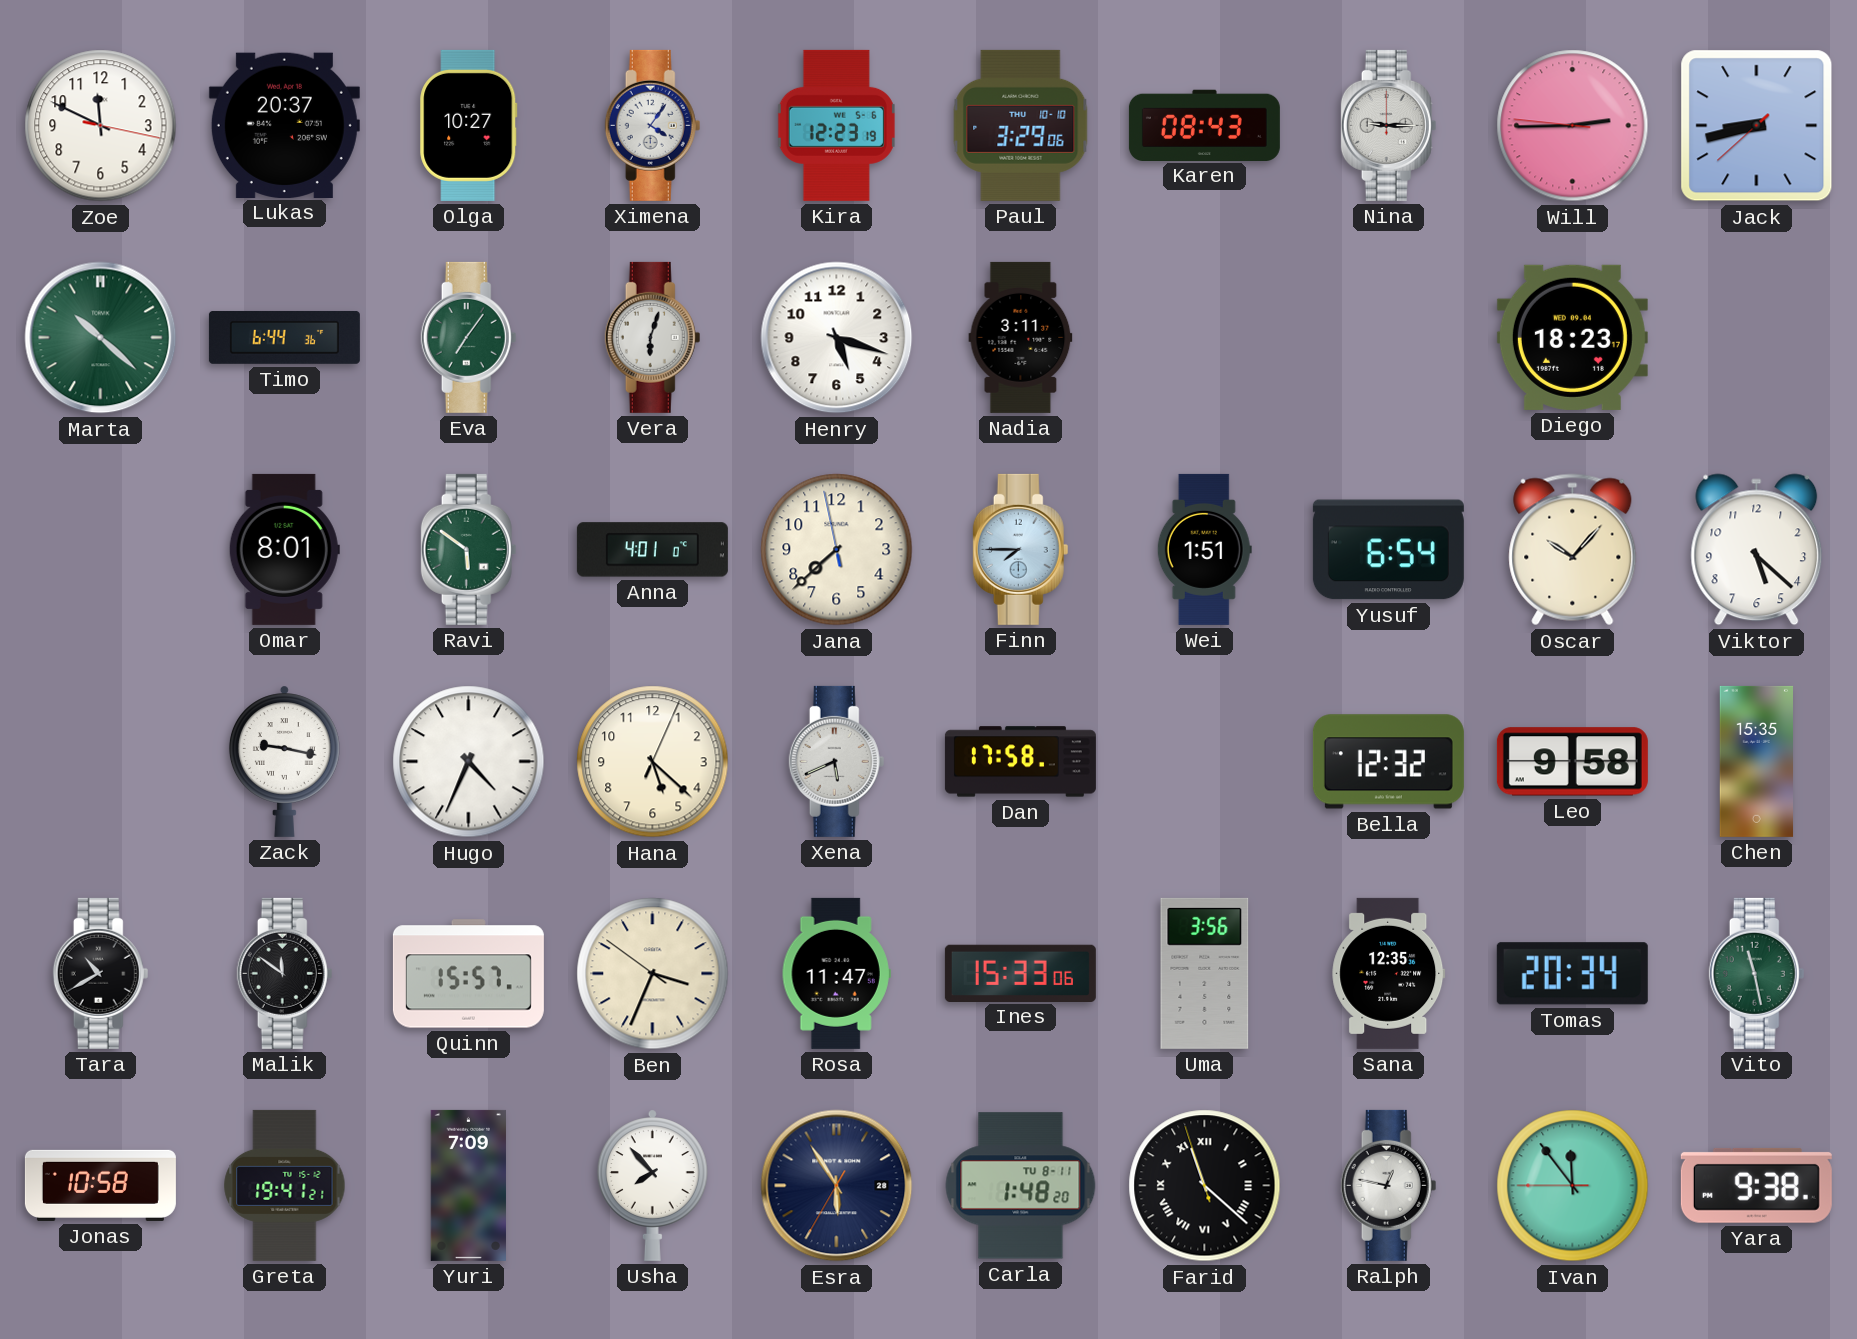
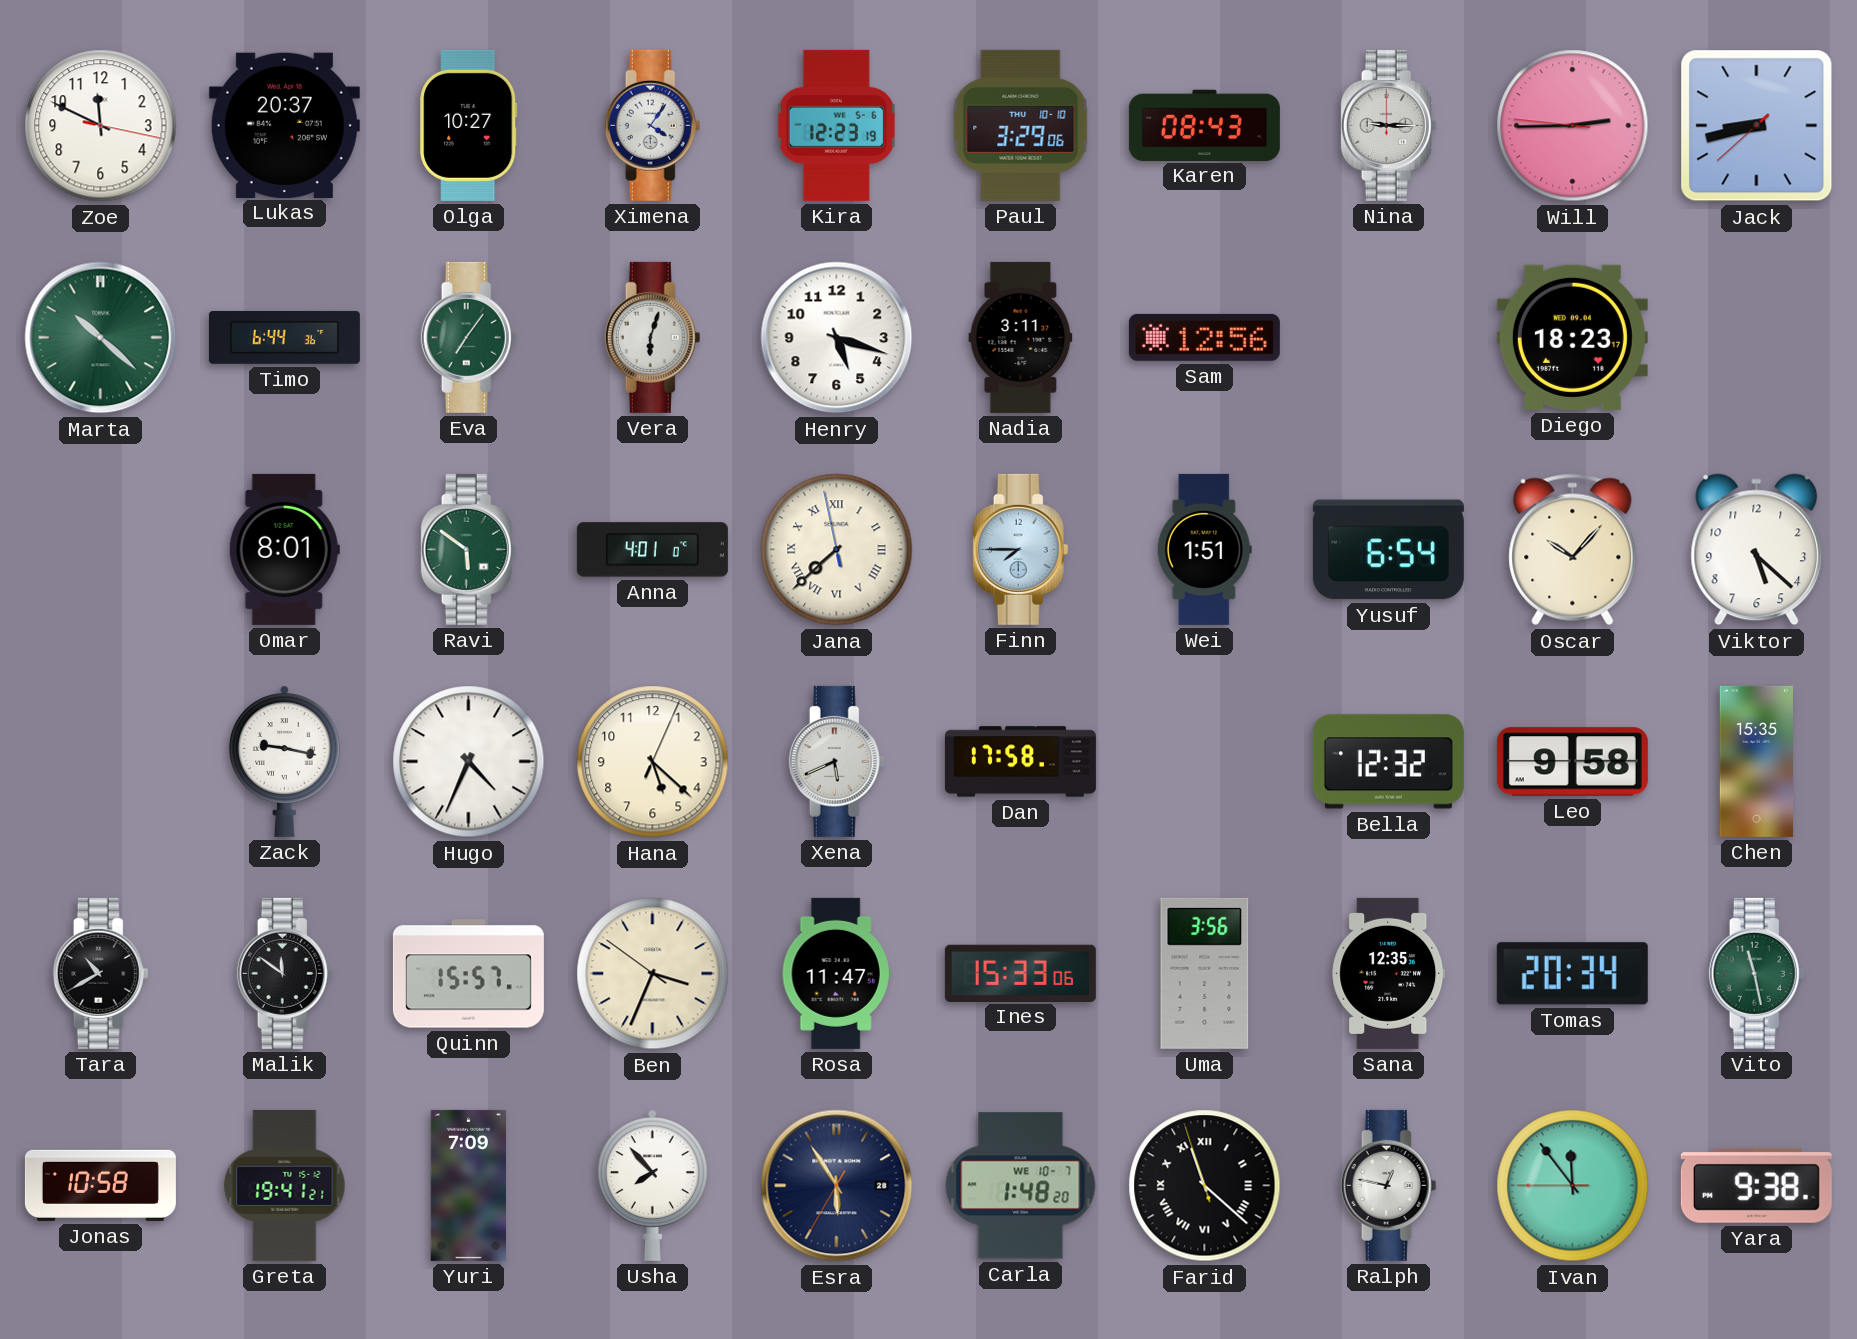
Sam: none -> 12:56
Jana numerals: Arabic -> Roman
Carla date: TU 8-11 -> WE 10-7
